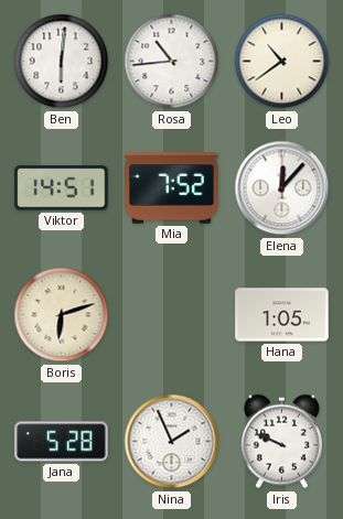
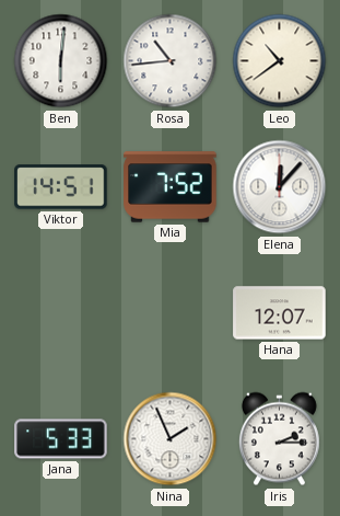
Boris: 6:12 -> none
Hana: 1:05 -> 12:07
Jana: 5:28 -> 5:33
Iris: 9:49 -> 2:15
